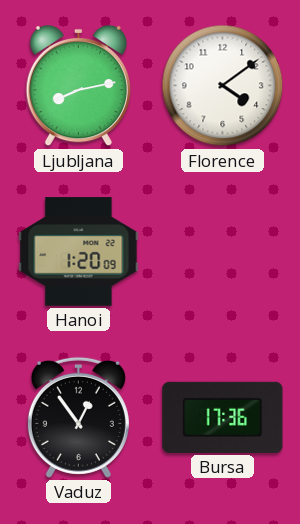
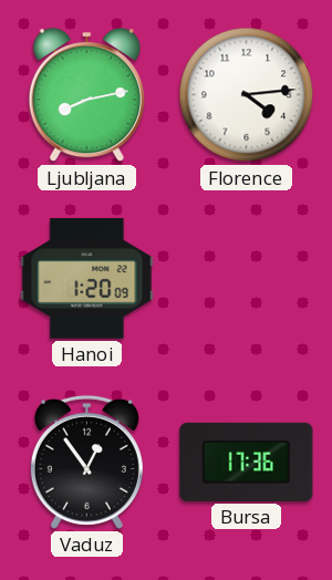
Florence: 4:09 -> 4:14
